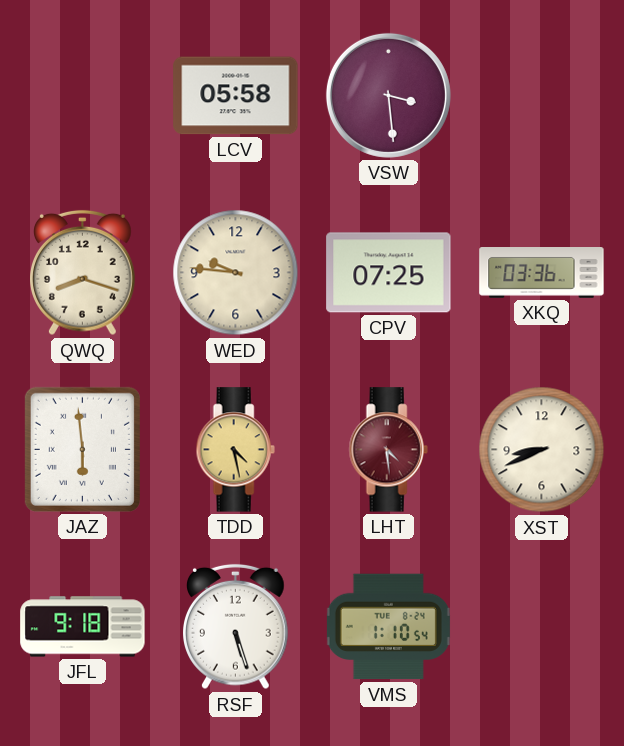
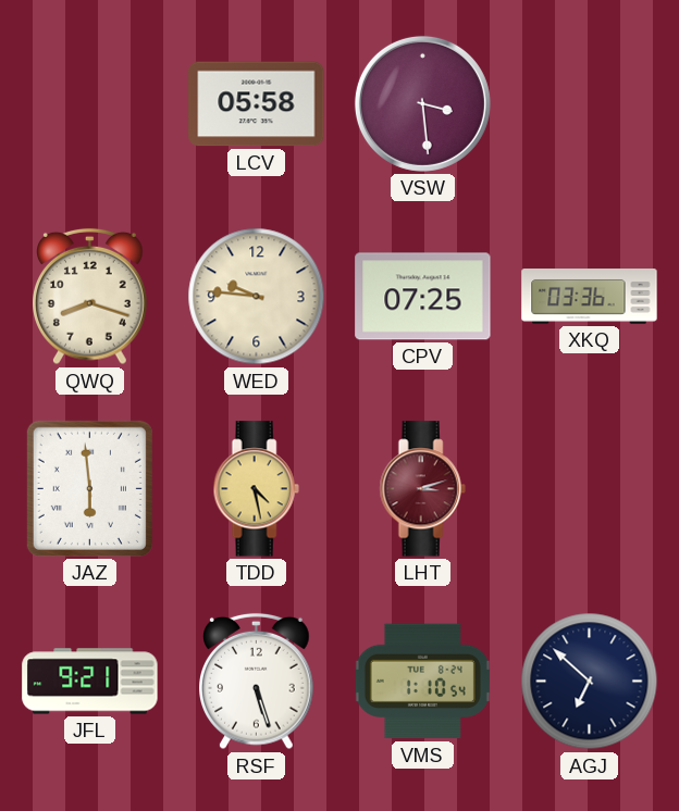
LHT: 4:29 -> 3:12
XST: 8:41 -> none
JFL: 9:18 -> 9:21
AGJ: none -> 6:52
